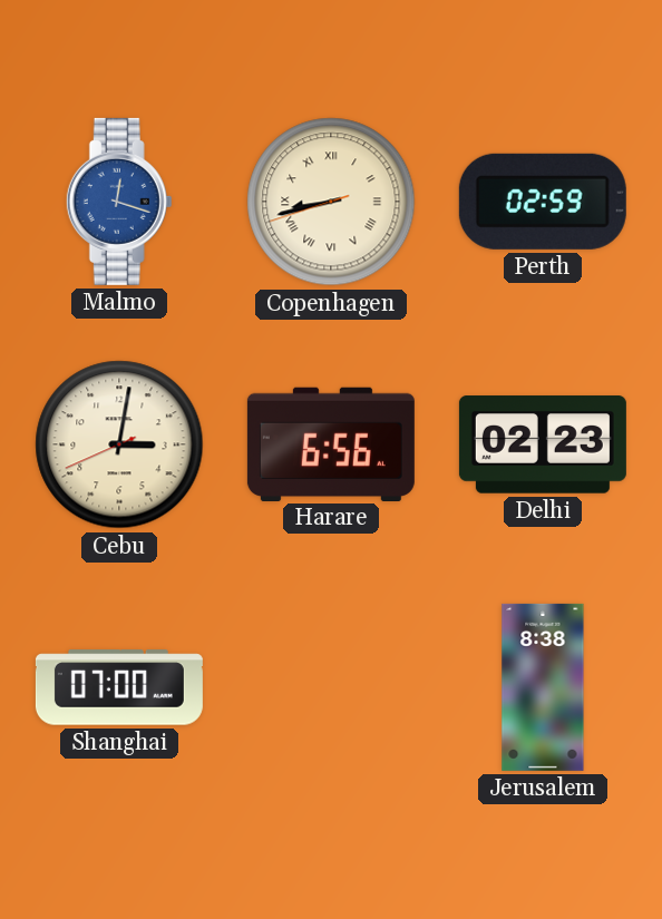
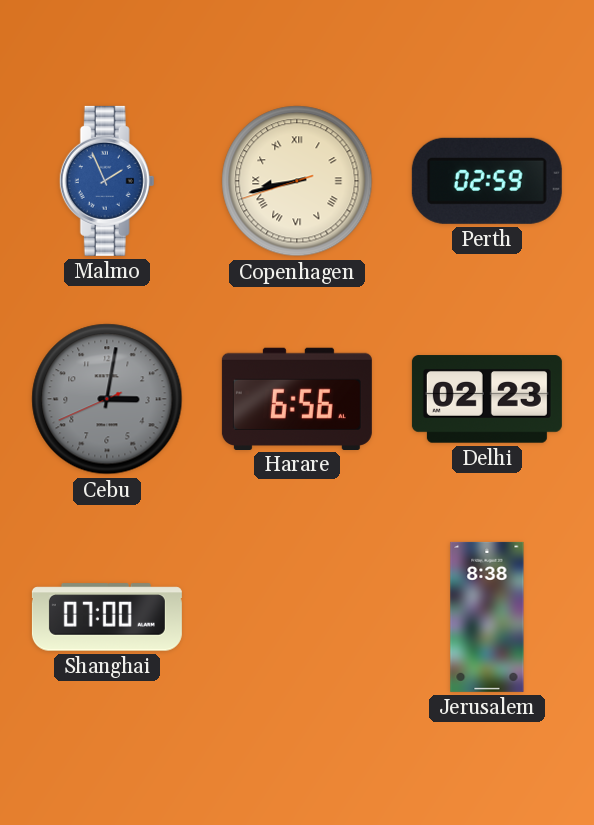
Malmo: 12:18 -> 1:56
Cebu dial: cream -> grey
